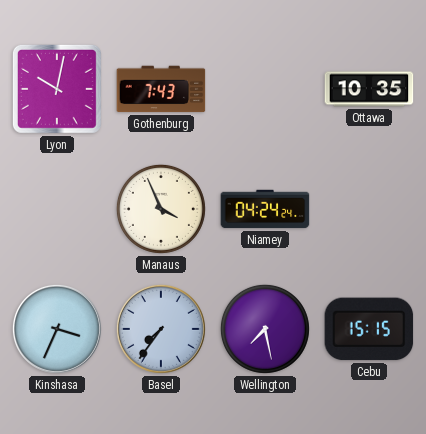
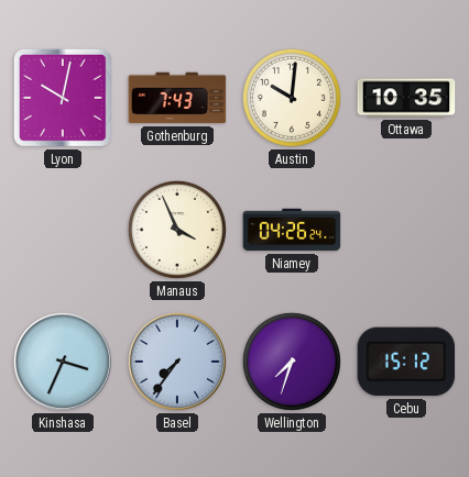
Austin: none -> 10:01
Niamey: 04:24 -> 04:26
Wellington: 7:28 -> 7:33
Cebu: 15:15 -> 15:12
